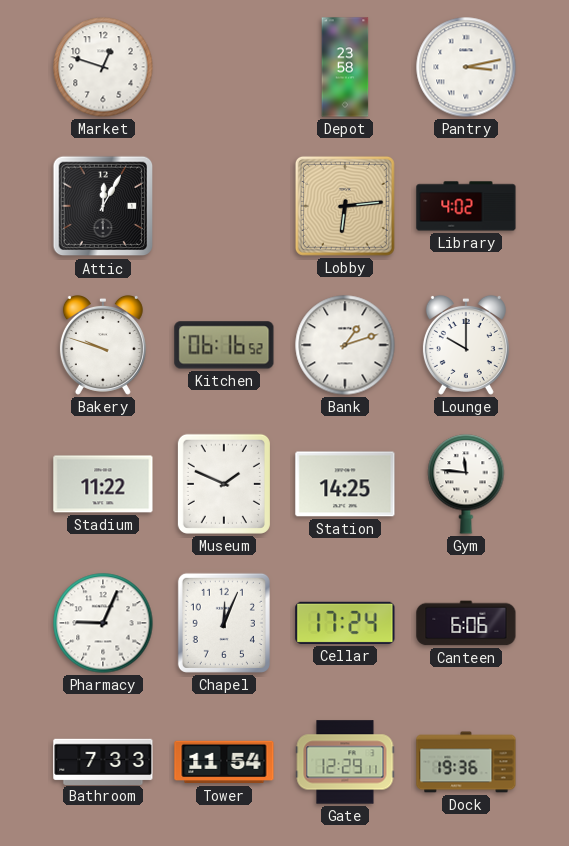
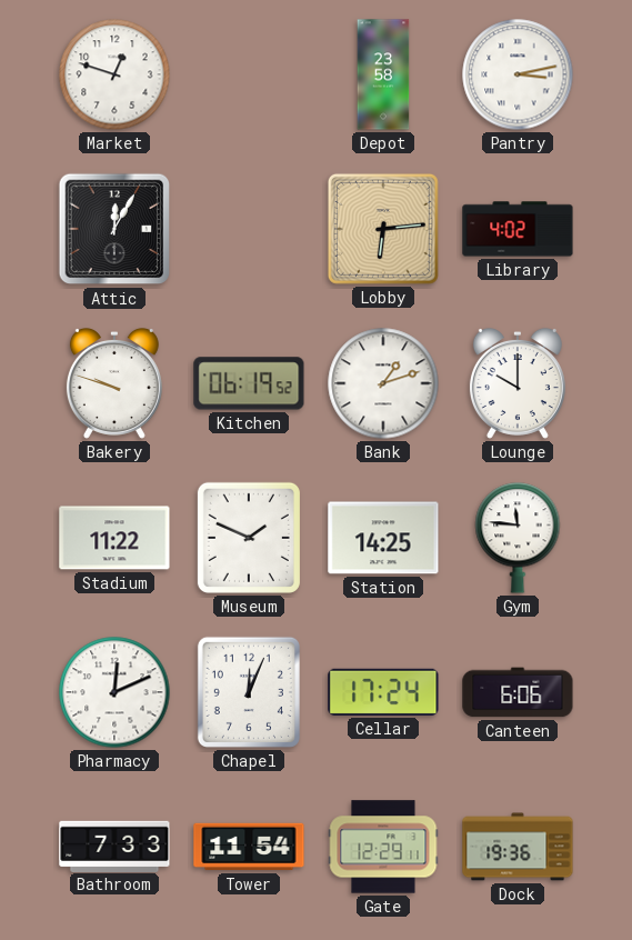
Kitchen: 06:16 -> 06:19
Pharmacy: 9:04 -> 12:11
